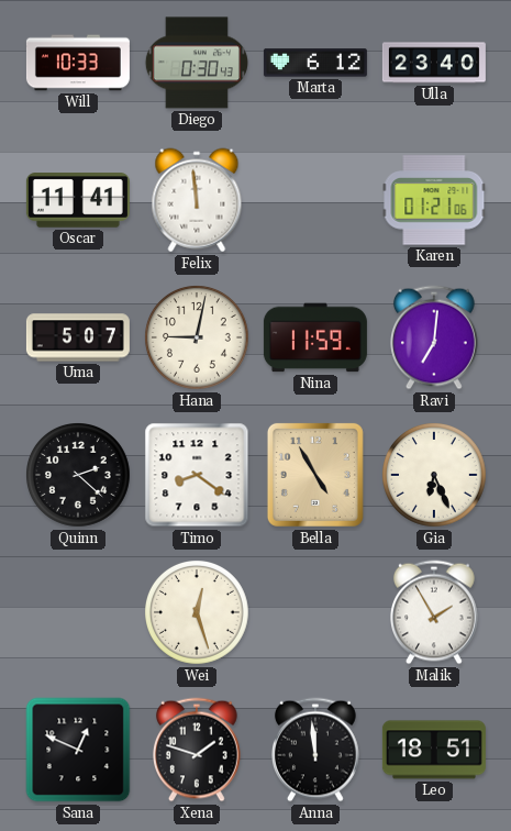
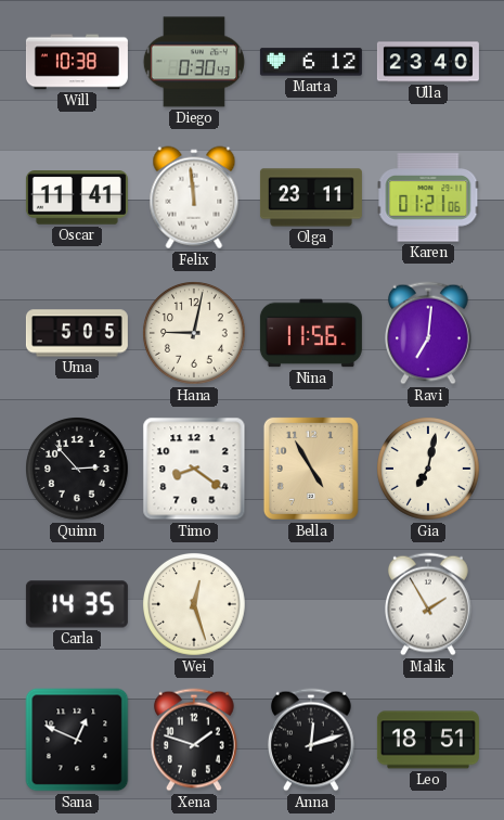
Will: 10:33 -> 10:38
Olga: none -> 23:11
Uma: 5:07 -> 5:05
Nina: 11:59 -> 11:56
Quinn: 2:22 -> 2:53
Gia: 6:26 -> 7:02
Carla: none -> 14:35
Anna: 11:59 -> 12:12
